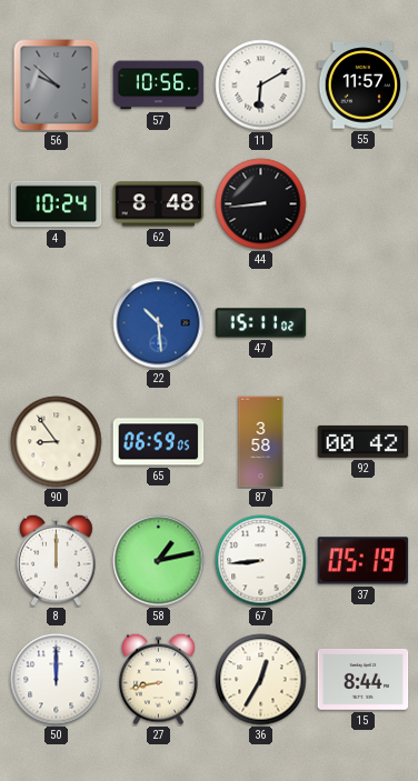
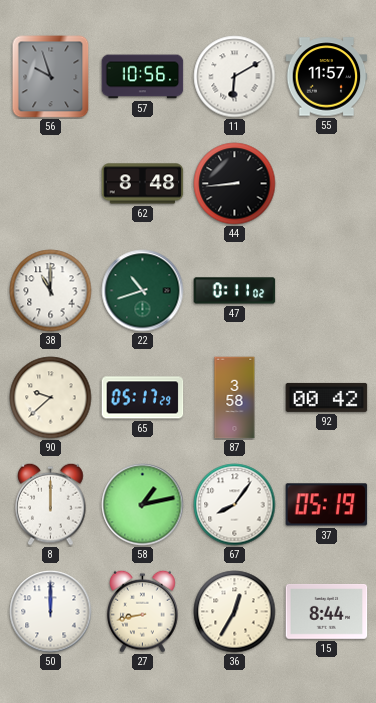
56: 9:52 -> 9:57
4: 10:24 -> none
38: none -> 11:00
22: 10:29 -> 10:42
22 dial: blue -> green
47: 15:11 -> 0:11
90: 8:54 -> 9:38
65: 06:59 -> 05:17
67: 8:44 -> 8:06
